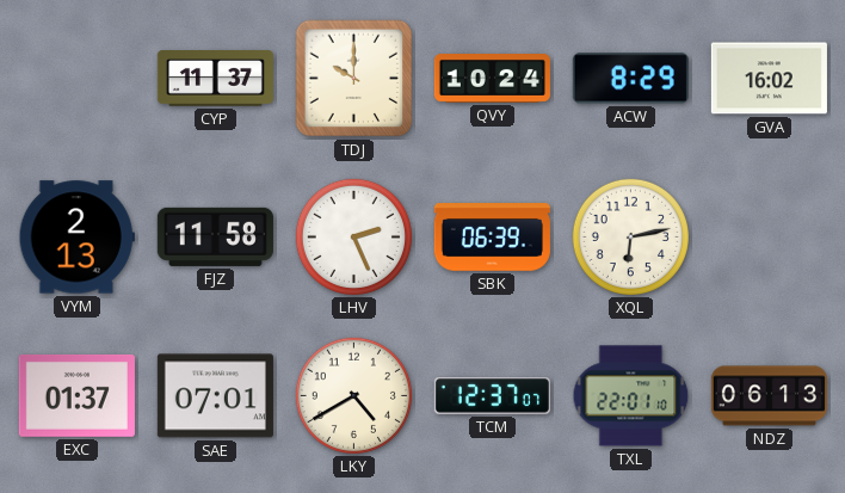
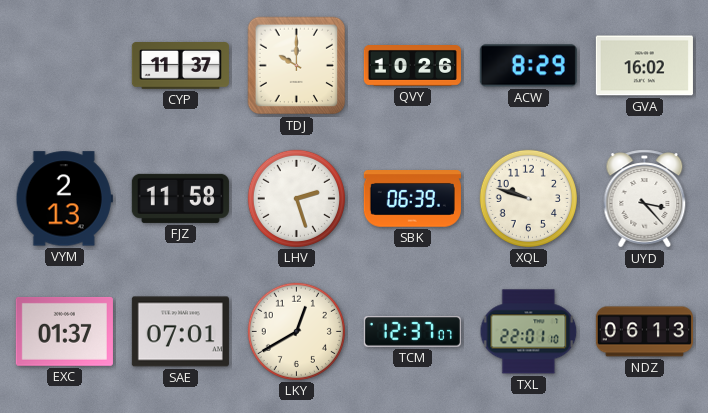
QVY: 10:24 -> 10:26
LHV: 2:26 -> 2:27
XQL: 6:13 -> 9:48
UYD: none -> 3:23
LKY: 4:40 -> 12:40
